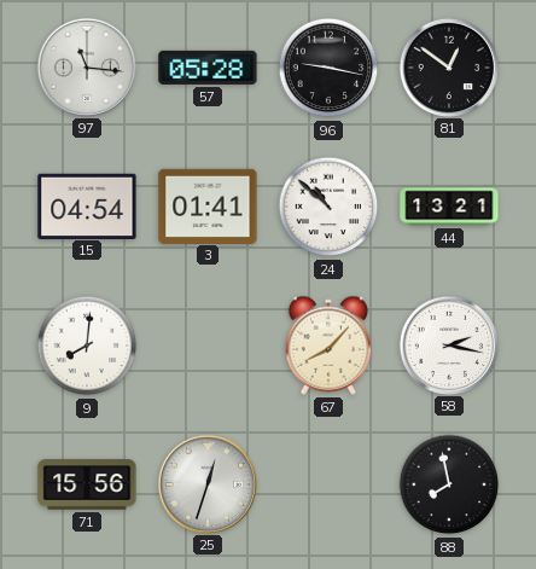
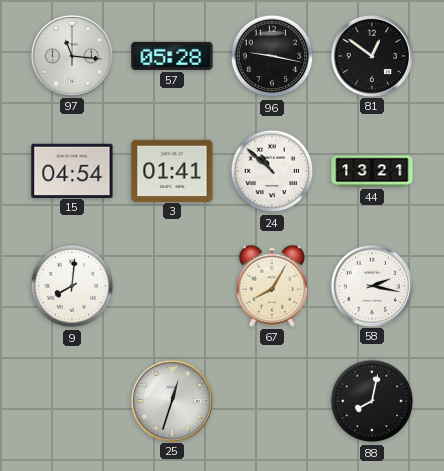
67: 8:07 -> 8:05
71: 15:56 -> none
88: 7:58 -> 8:02
